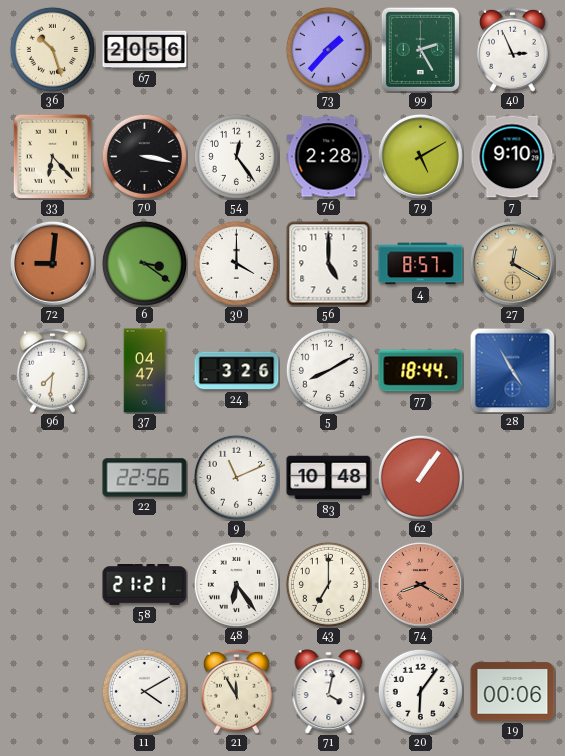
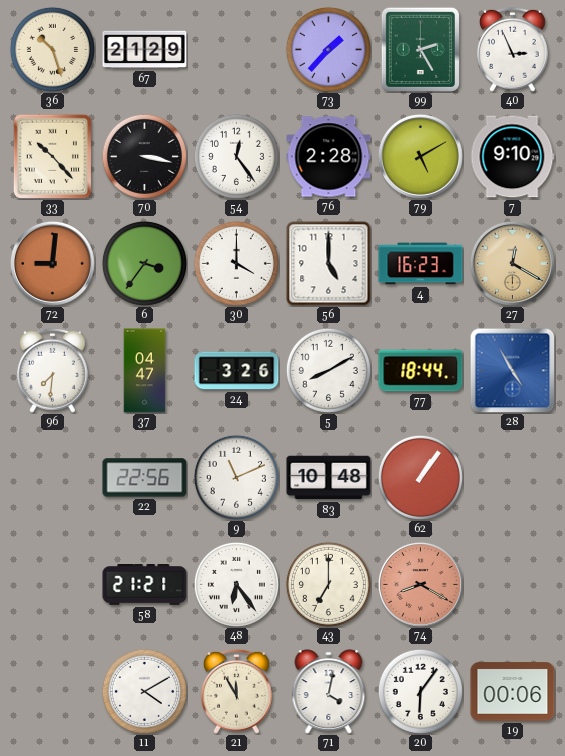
67: 20:56 -> 21:29
33: 6:23 -> 10:23
6: 3:21 -> 3:36
4: 8:57 -> 16:23
